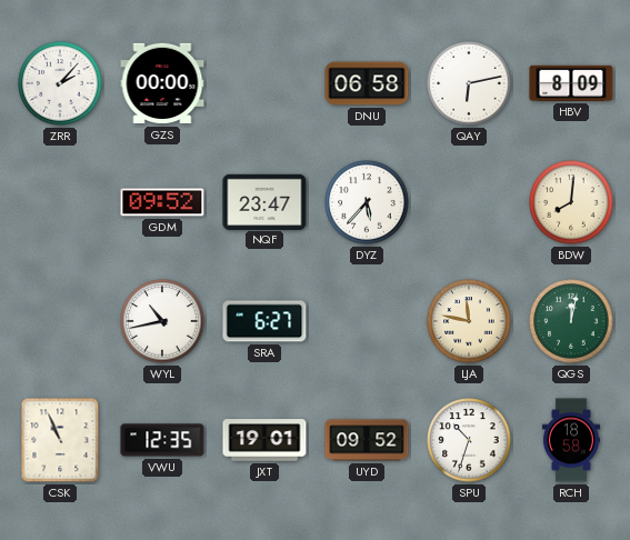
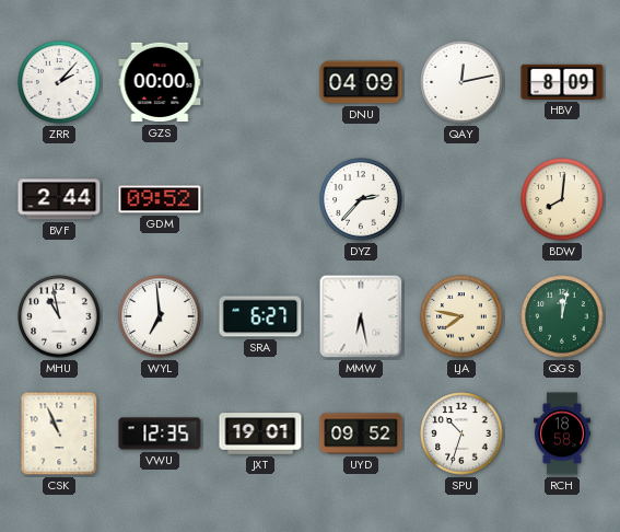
DNU: 06:58 -> 04:09
QAY: 6:13 -> 12:13
BVF: none -> 2:44
NQF: 23:47 -> none
DYZ: 5:37 -> 2:37
MHU: none -> 10:58
WYL: 10:43 -> 6:59
MMW: none -> 6:28
LJA: 11:47 -> 7:47
